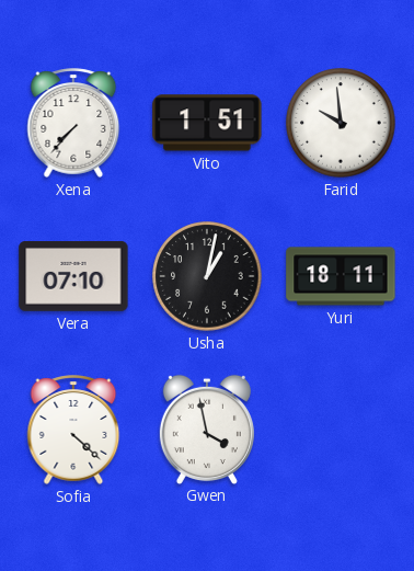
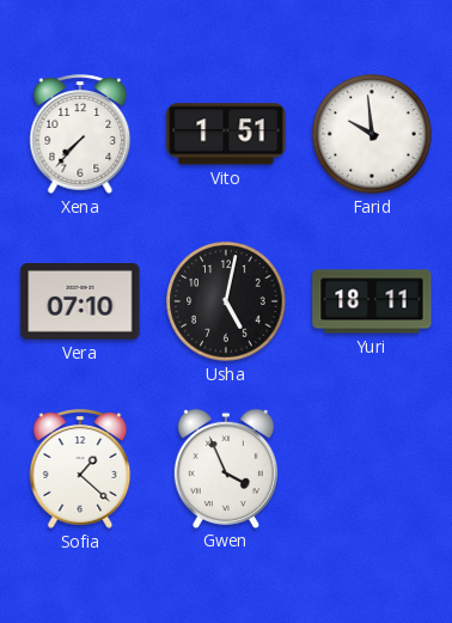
Usha: 1:02 -> 5:02
Sofia: 4:22 -> 1:22
Gwen: 3:58 -> 3:56
